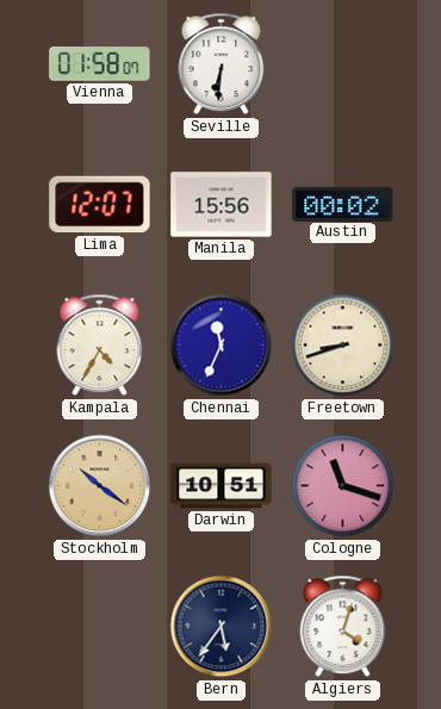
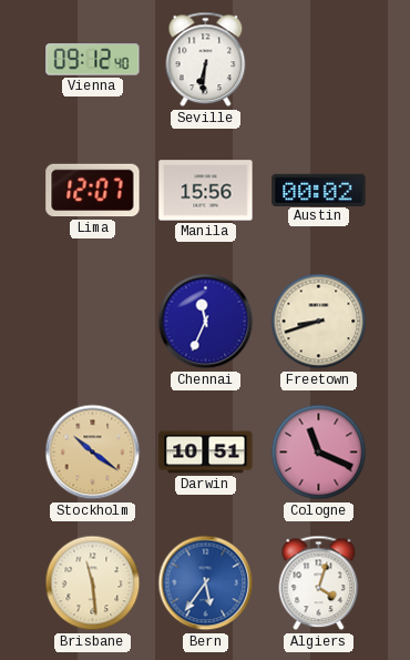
Vienna: 01:58 -> 09:12
Kampala: 4:35 -> none
Cologne: 11:18 -> 11:19
Brisbane: none -> 11:29
Bern dial: navy -> blue
